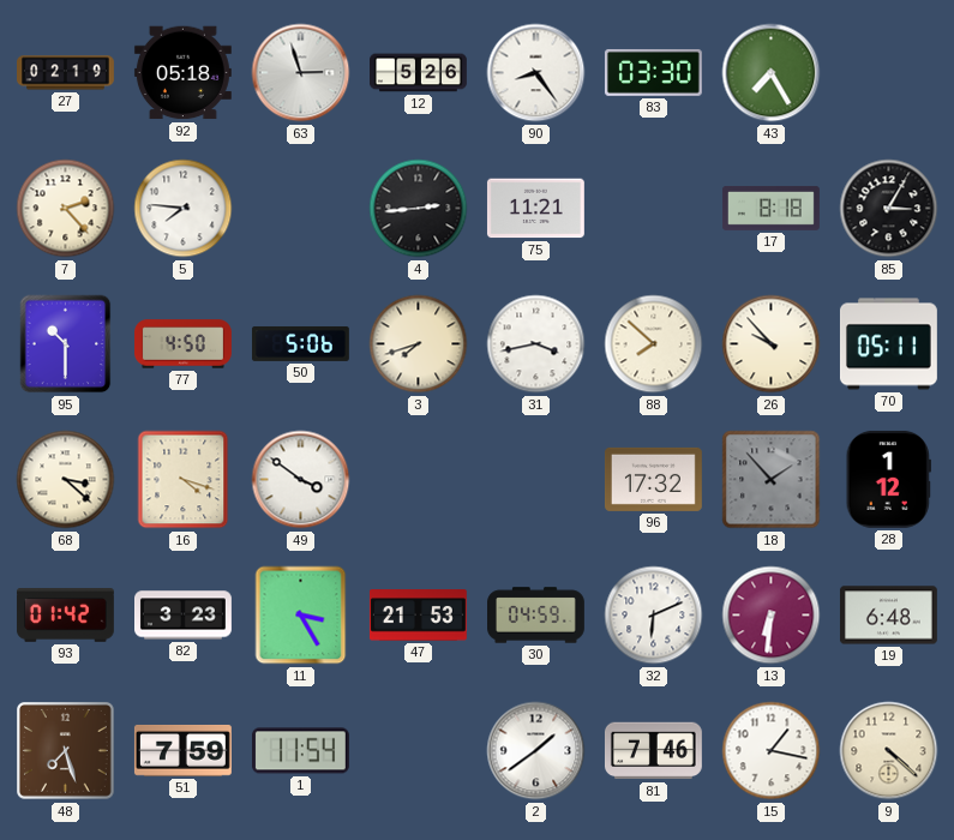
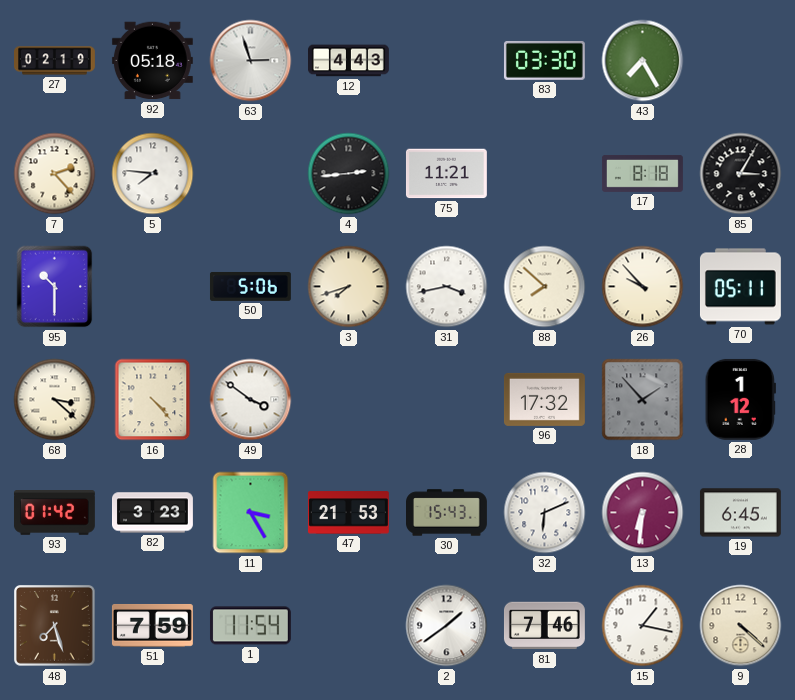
12: 5:26 -> 4:43
90: 8:24 -> none
77: 4:50 -> none
16: 4:18 -> 4:23
30: 04:59 -> 15:43
19: 6:48 -> 6:45
